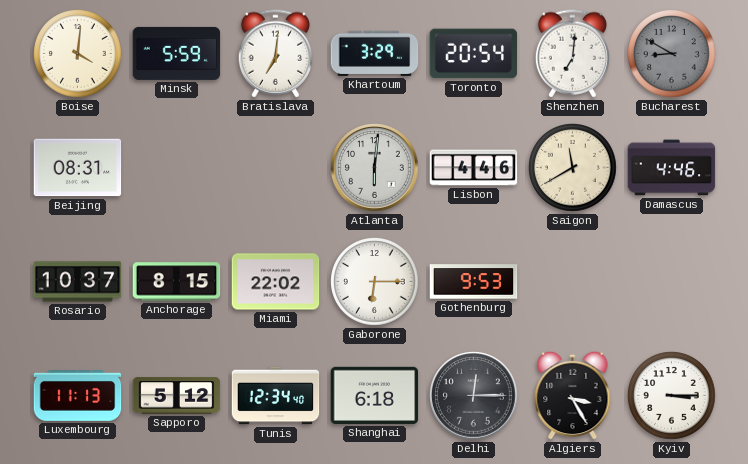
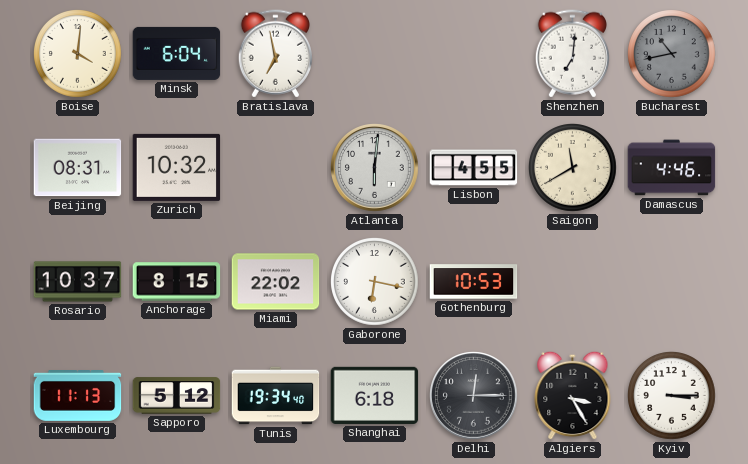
Minsk: 5:59 -> 6:04
Bratislava: 7:01 -> 6:58
Khartoum: 3:29 -> none
Toronto: 20:54 -> none
Bucharest: 8:50 -> 10:43
Zurich: none -> 10:32
Lisbon: 4:46 -> 4:55
Gaborone: 6:15 -> 6:17
Gothenburg: 9:53 -> 10:53
Tunis: 12:34 -> 19:34
